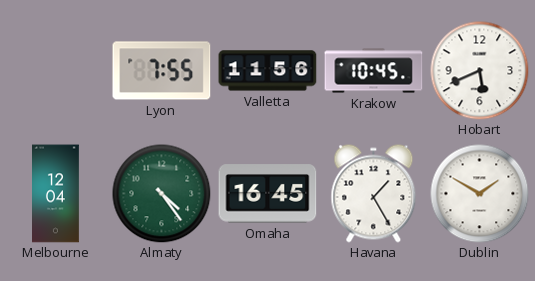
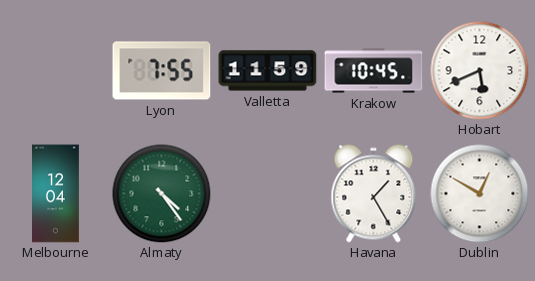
Valletta: 11:56 -> 11:59
Omaha: 16:45 -> none
Dublin: 1:50 -> 12:50
